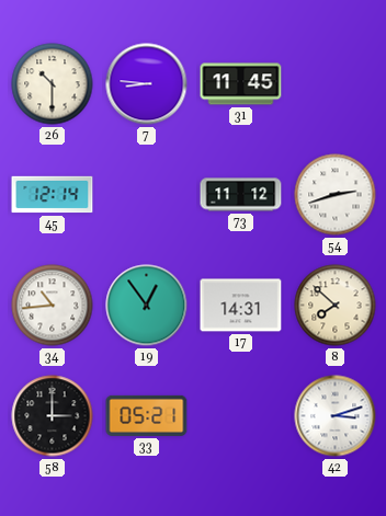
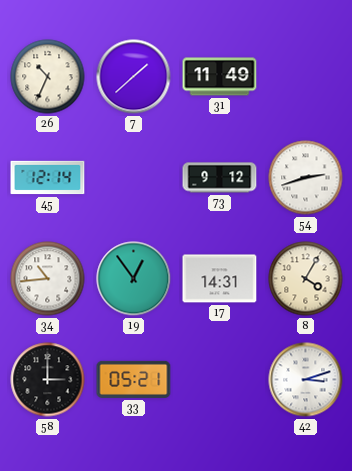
26: 10:30 -> 10:34
7: 8:46 -> 1:38
31: 11:45 -> 11:49
73: 11:12 -> 9:12
8: 7:52 -> 4:05
